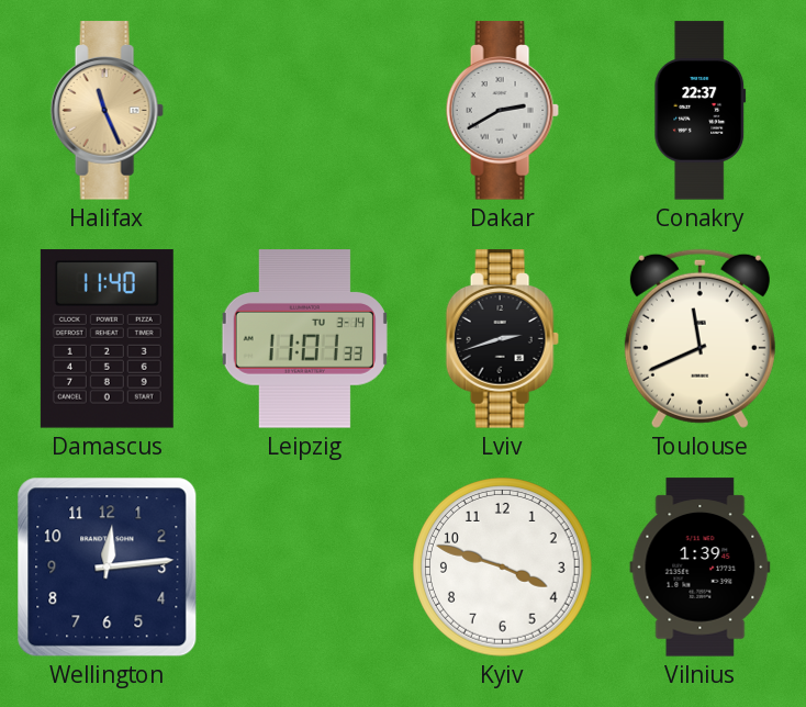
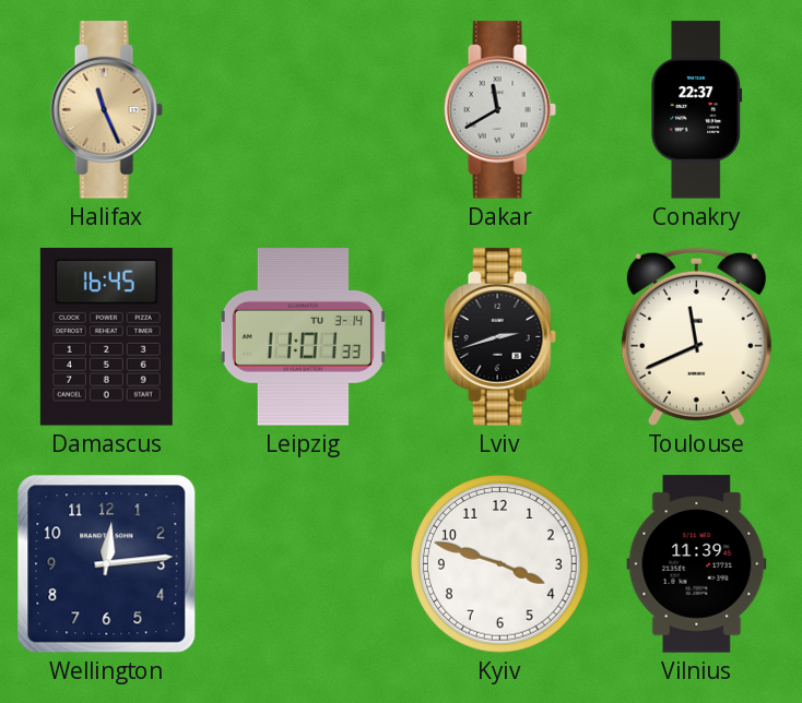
Dakar: 2:40 -> 11:40
Damascus: 11:40 -> 16:45
Vilnius: 1:39 -> 11:39
